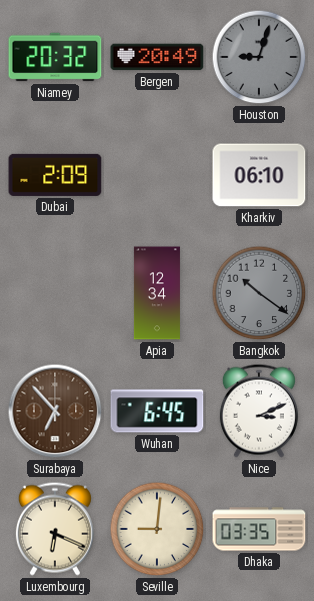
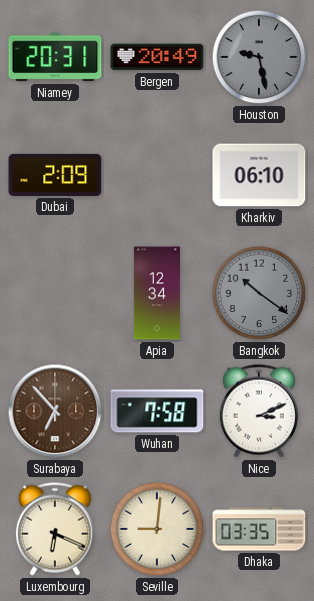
Niamey: 20:32 -> 20:31
Houston: 9:03 -> 9:28
Wuhan: 6:45 -> 7:58
